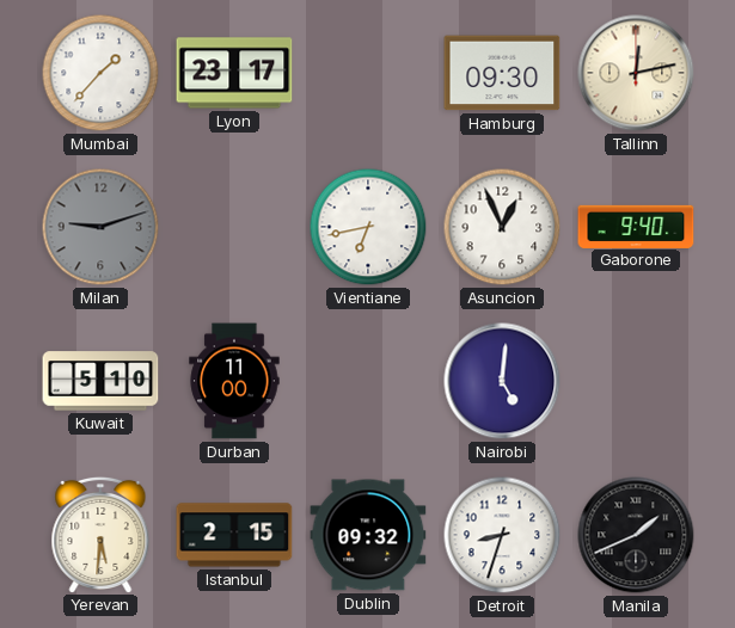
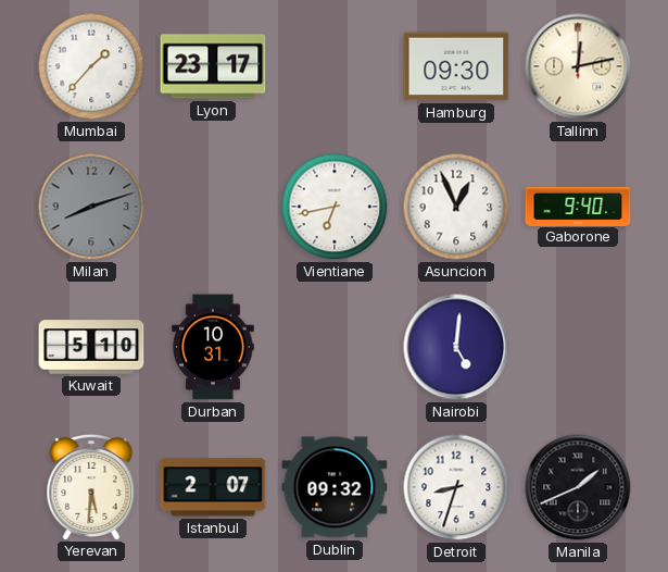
Milan: 9:12 -> 8:12
Durban: 11:00 -> 10:31
Istanbul: 2:15 -> 2:07
